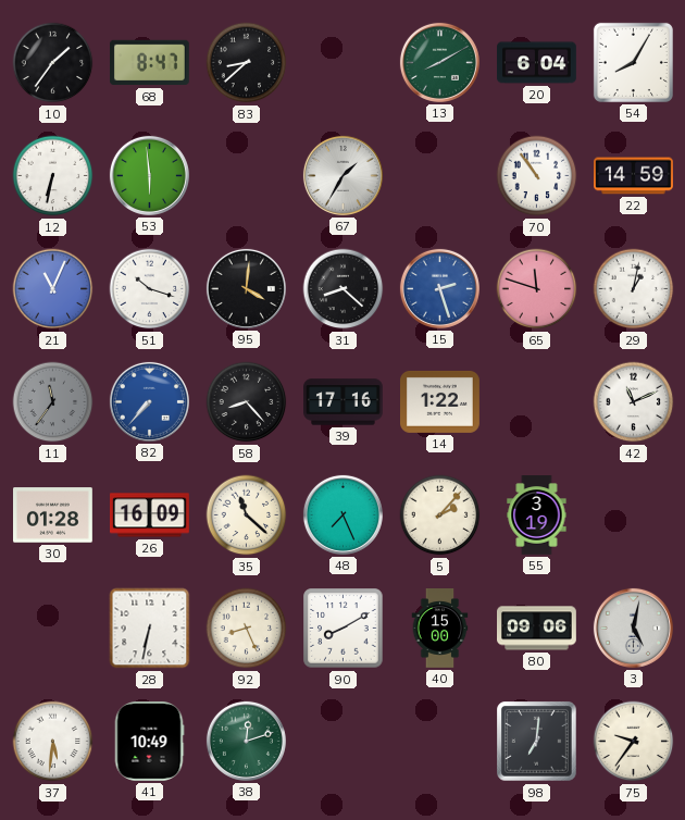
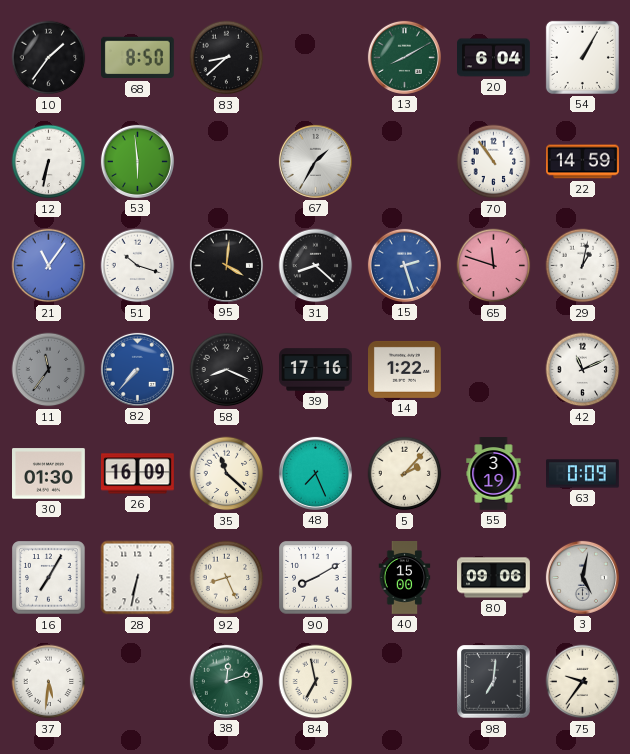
68: 8:47 -> 8:50
54: 8:05 -> 1:05
21: 11:04 -> 11:06
58: 8:23 -> 8:19
30: 01:28 -> 01:30
63: none -> 0:09
16: none -> 7:05
41: 10:49 -> none
84: none -> 6:58
